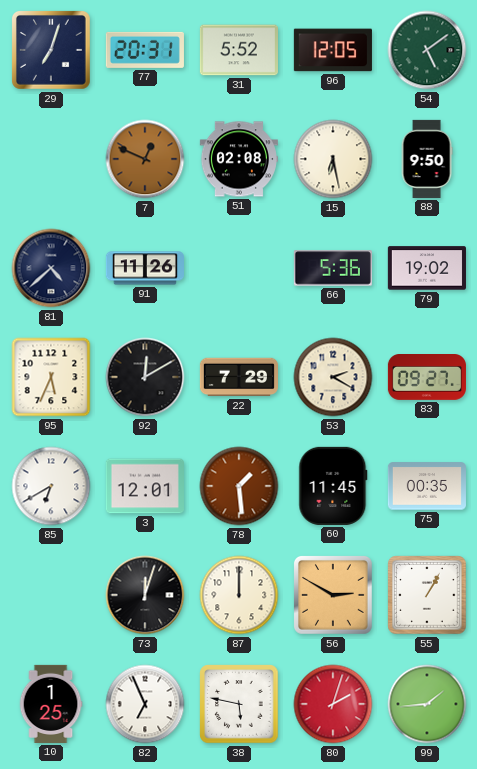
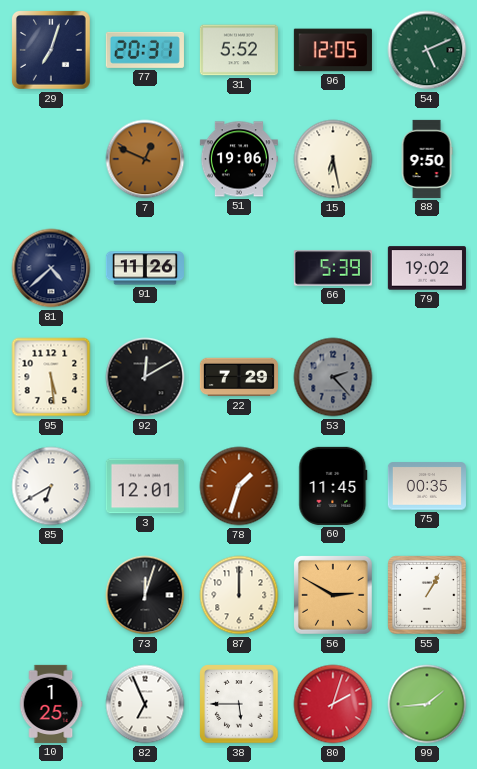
54: 5:09 -> 5:11
51: 02:08 -> 19:06
66: 5:36 -> 5:39
95: 5:34 -> 5:29
53: 2:20 -> 2:23
53 dial: cream -> grey
83: 09:27 -> none
78: 1:29 -> 1:33
38: 5:47 -> 5:45
